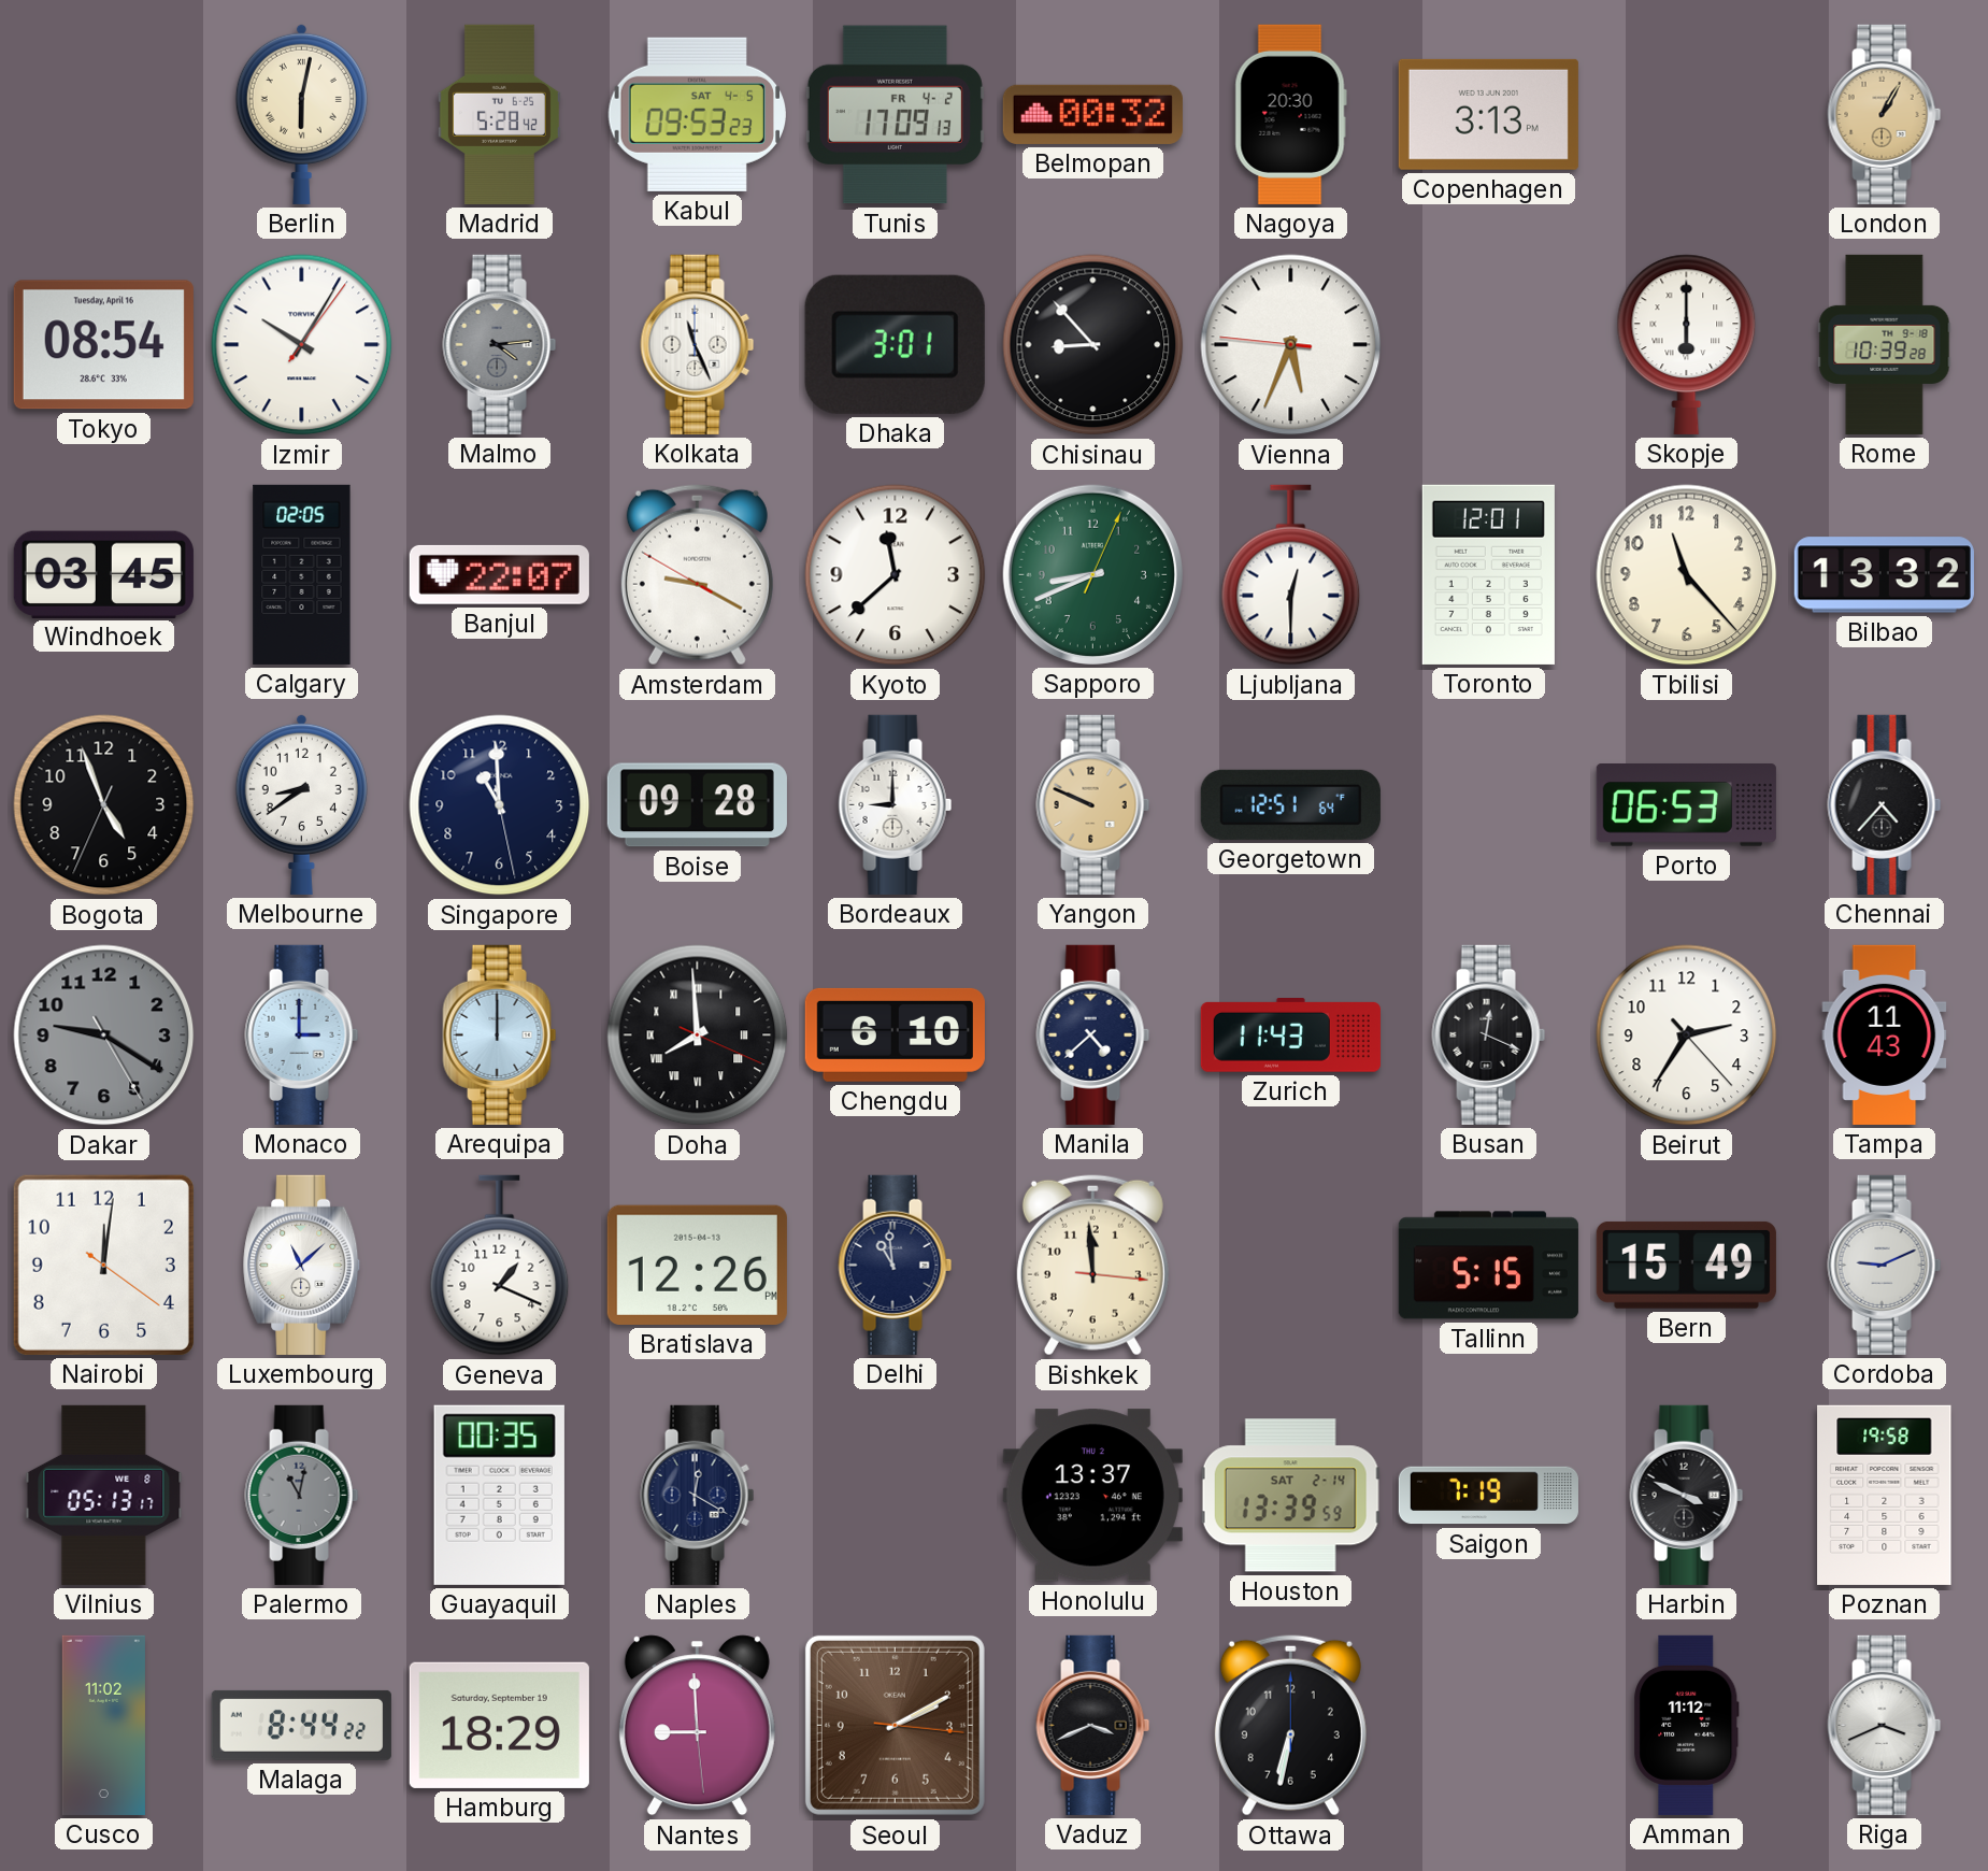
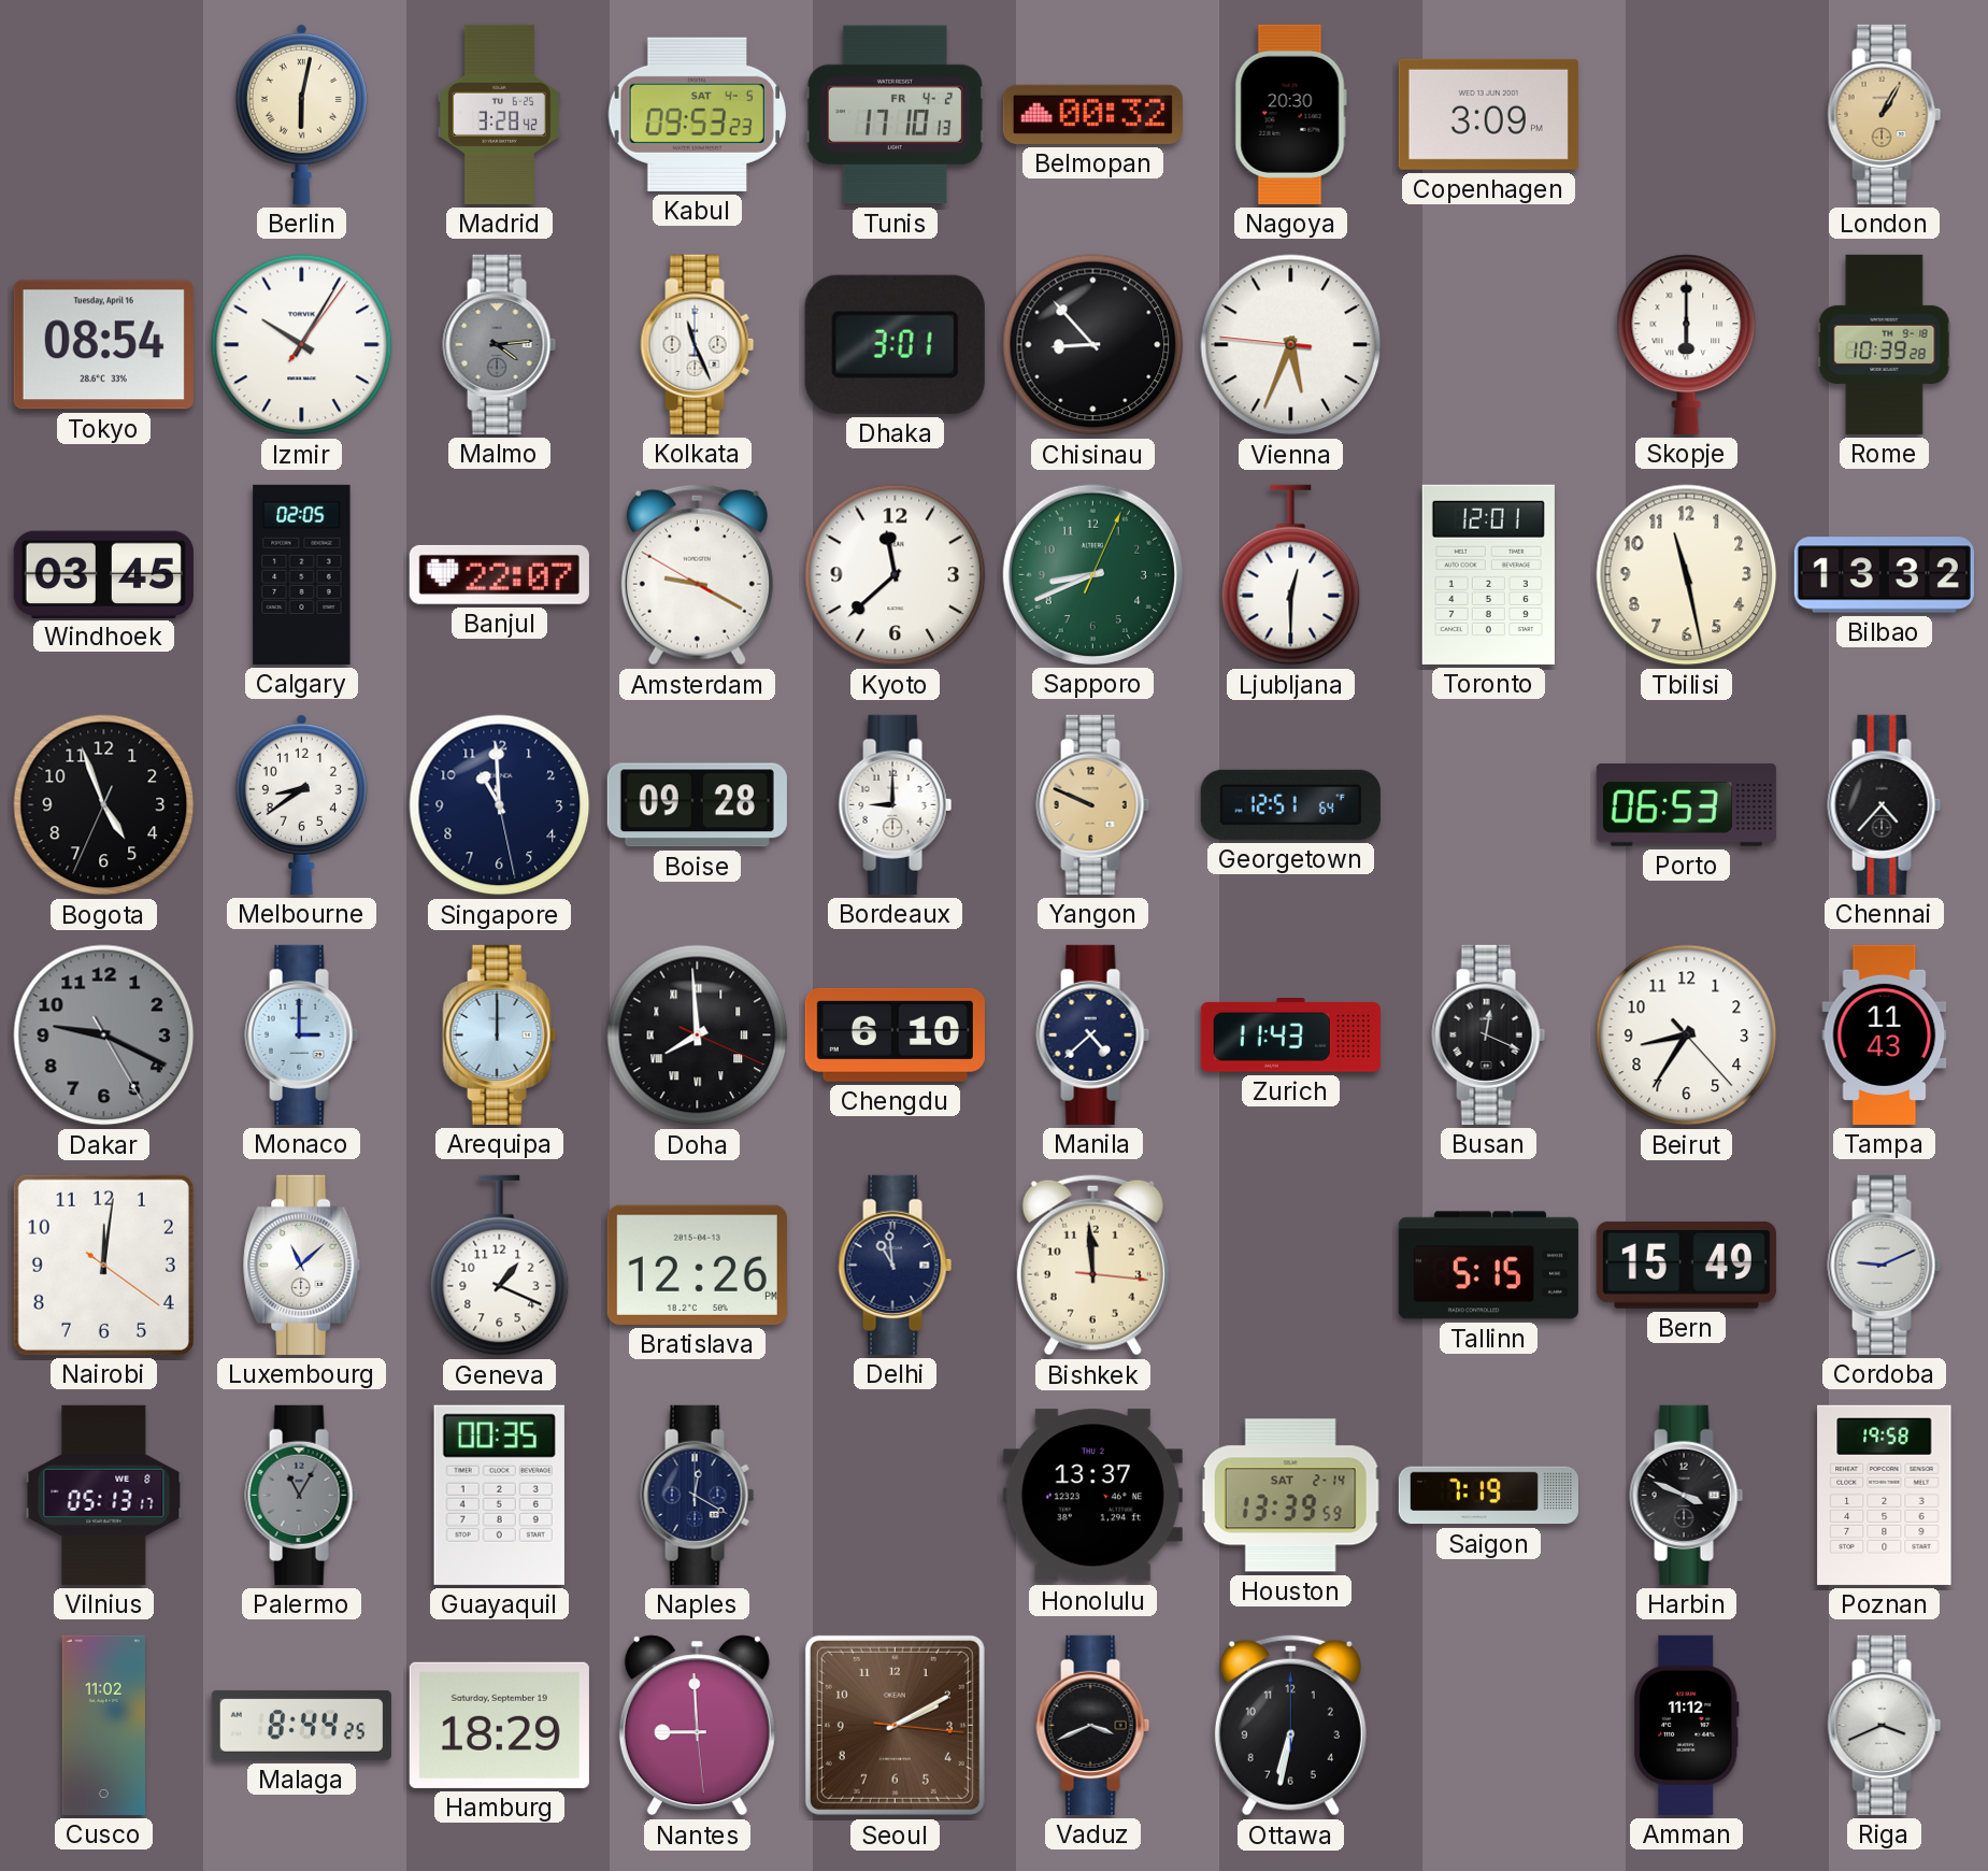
Madrid: 5:28 -> 3:28
Tunis: 17:09 -> 17:10
Copenhagen: 3:13 -> 3:09
Tbilisi: 11:23 -> 11:28
Dakar: 9:20 -> 9:19
Beirut: 2:35 -> 8:35
Palermo: 11:02 -> 11:05
Malaga: 8:44:22 -> 8:44:25
